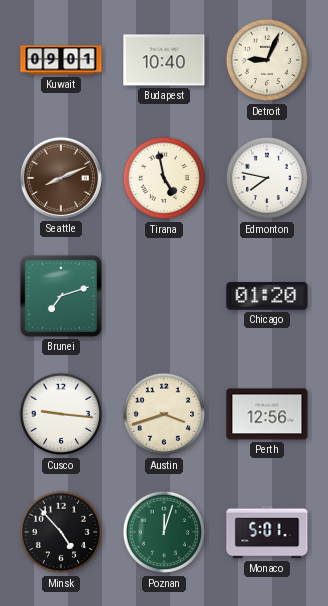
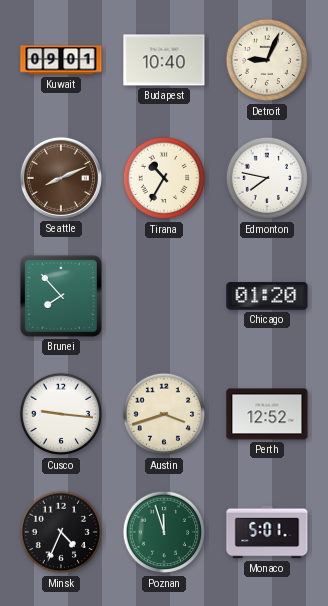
Tirana: 4:58 -> 10:35
Brunei: 7:12 -> 7:53
Perth: 12:56 -> 12:52
Minsk: 4:53 -> 4:34
Poznan: 12:03 -> 11:57
